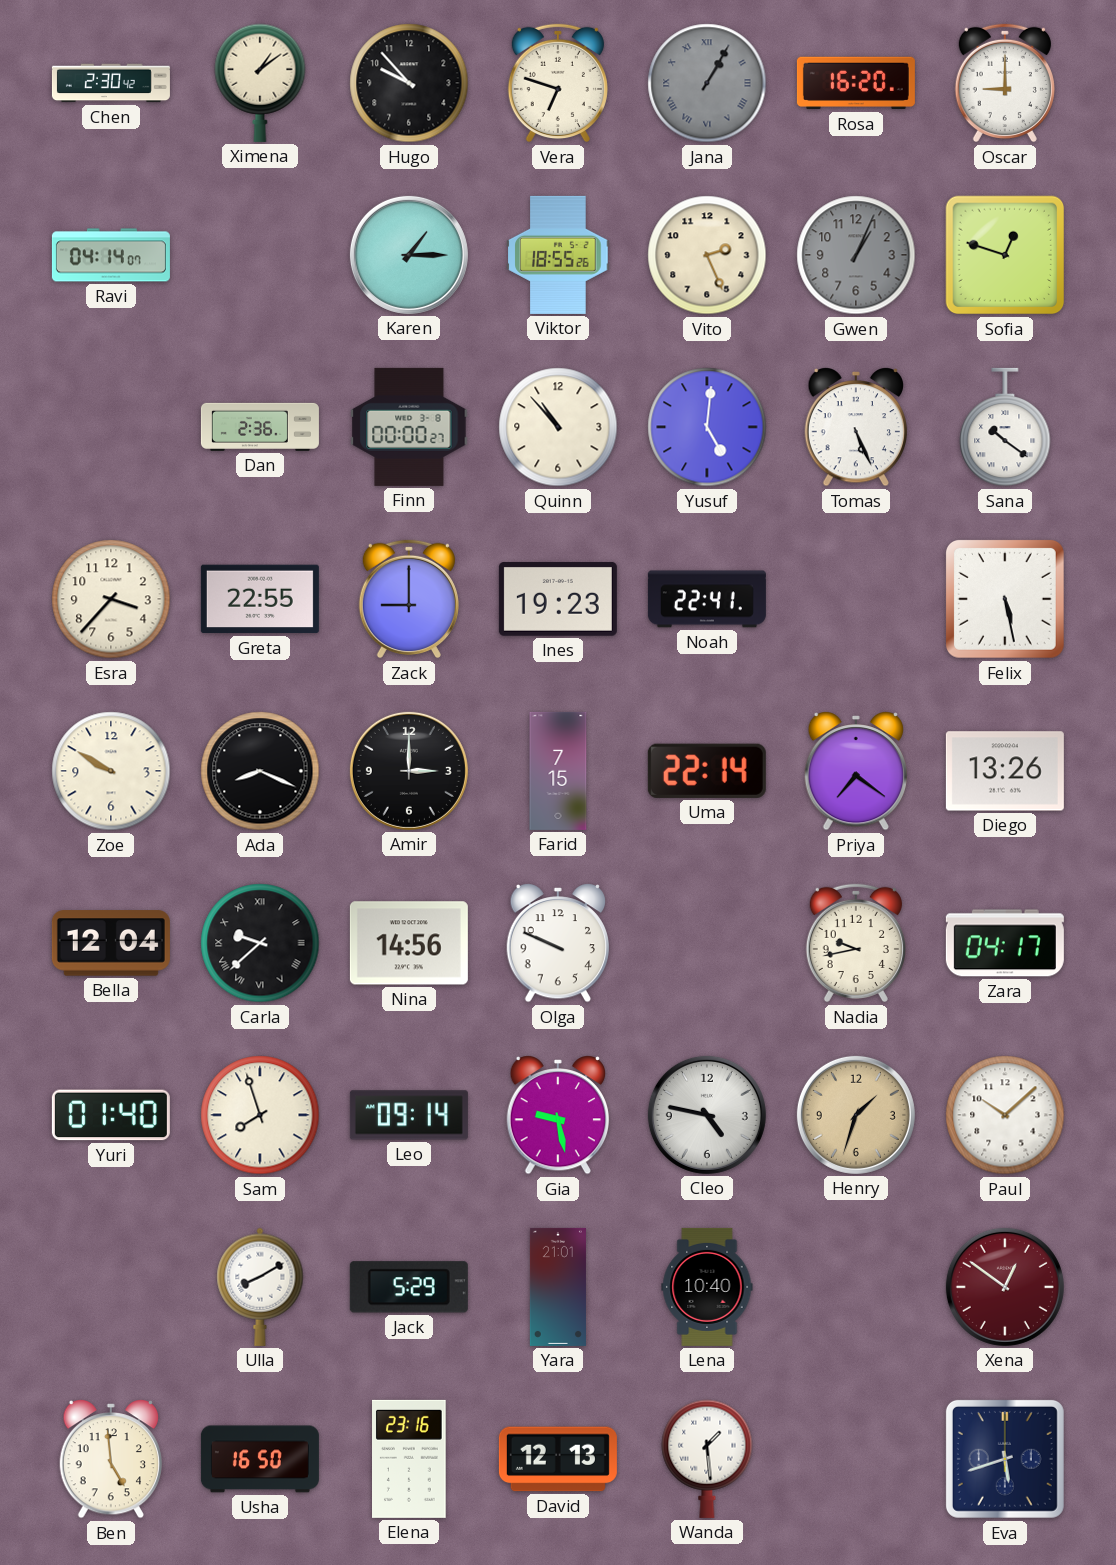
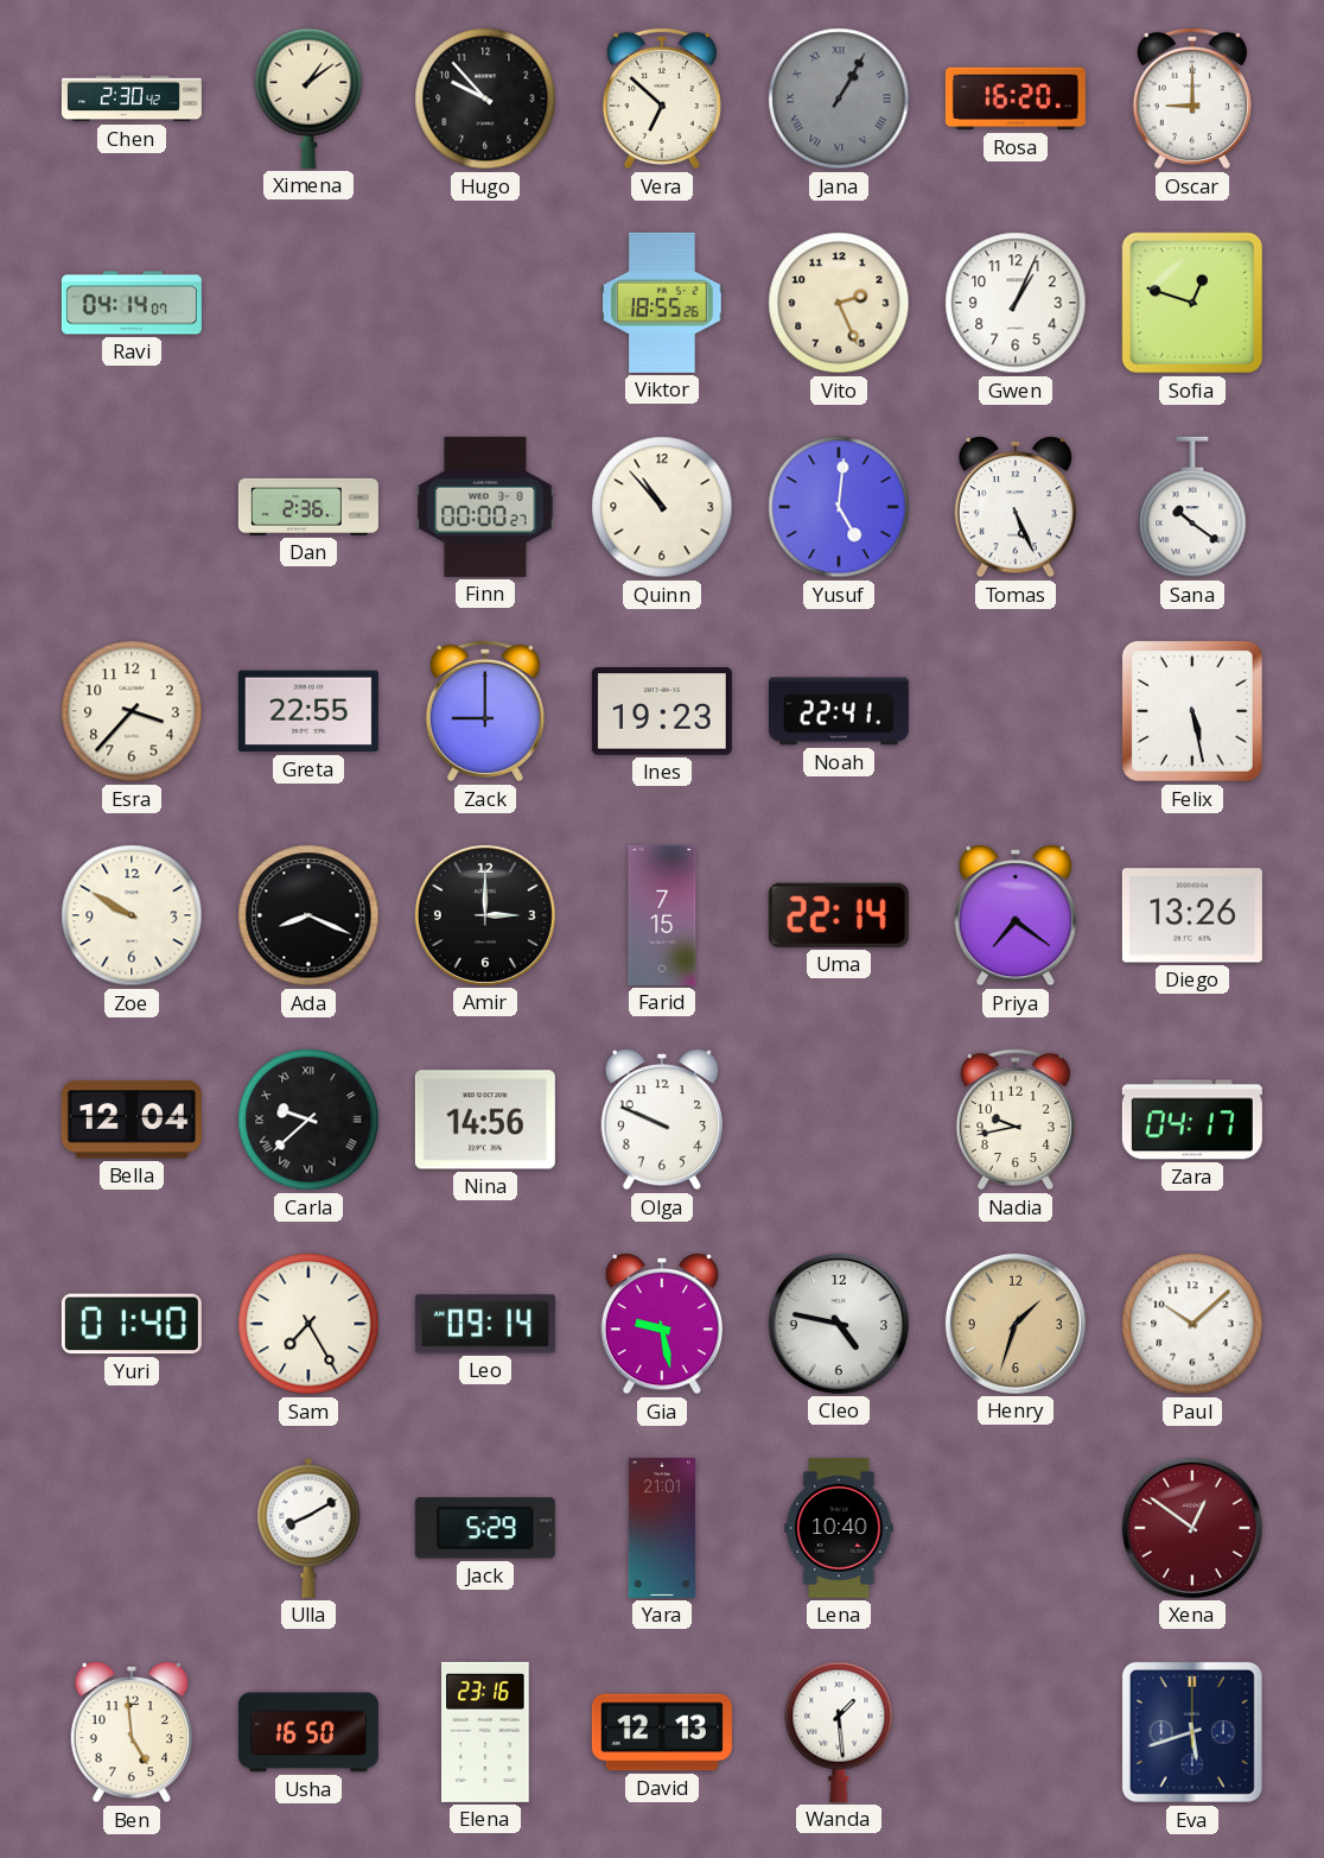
Vera: 6:48 -> 6:52
Karen: 1:15 -> none
Gwen dial: grey -> white
Sam: 7:57 -> 7:25
